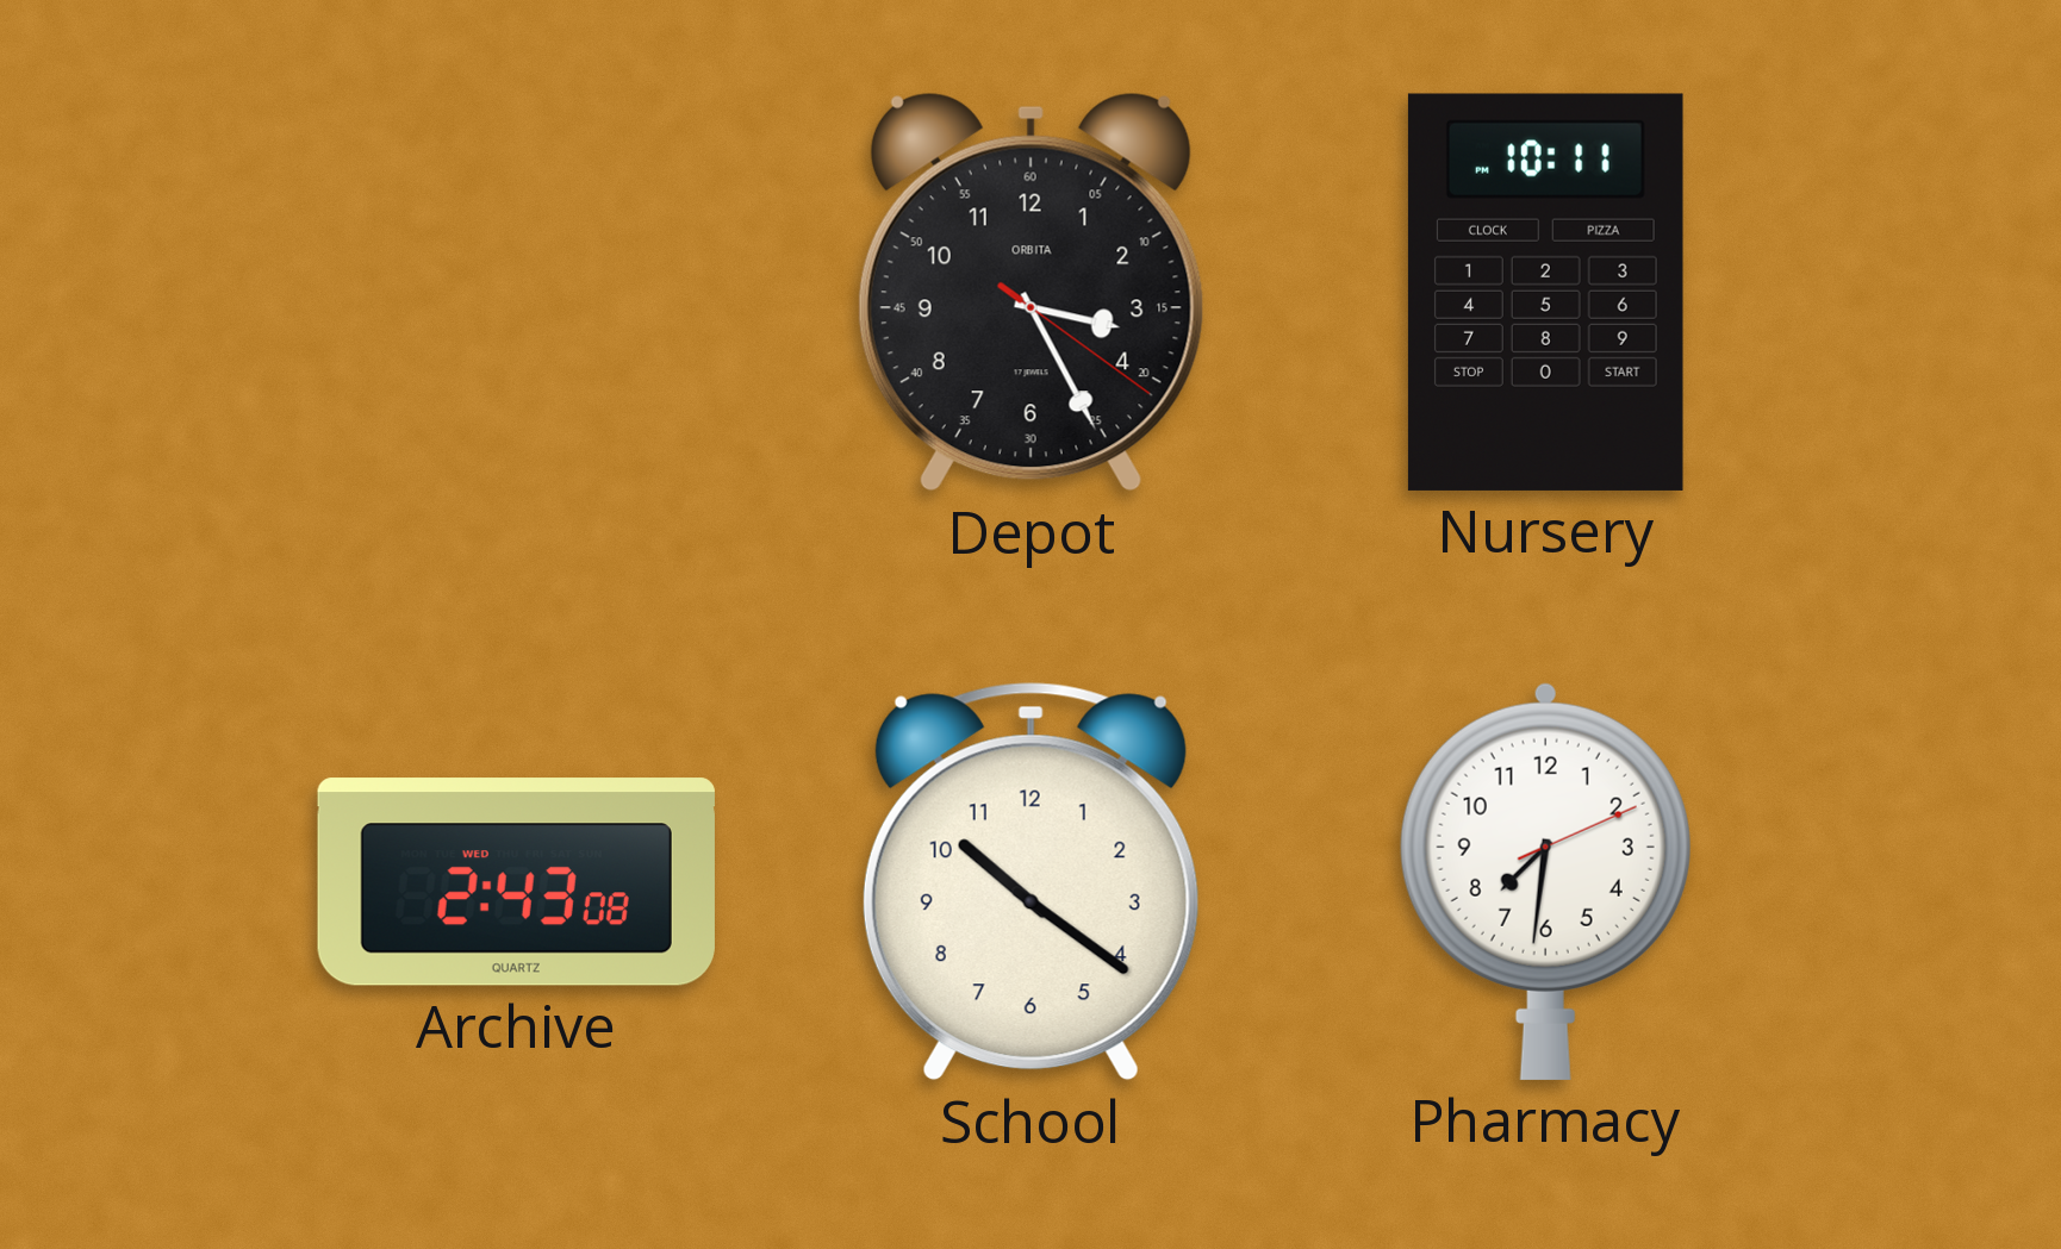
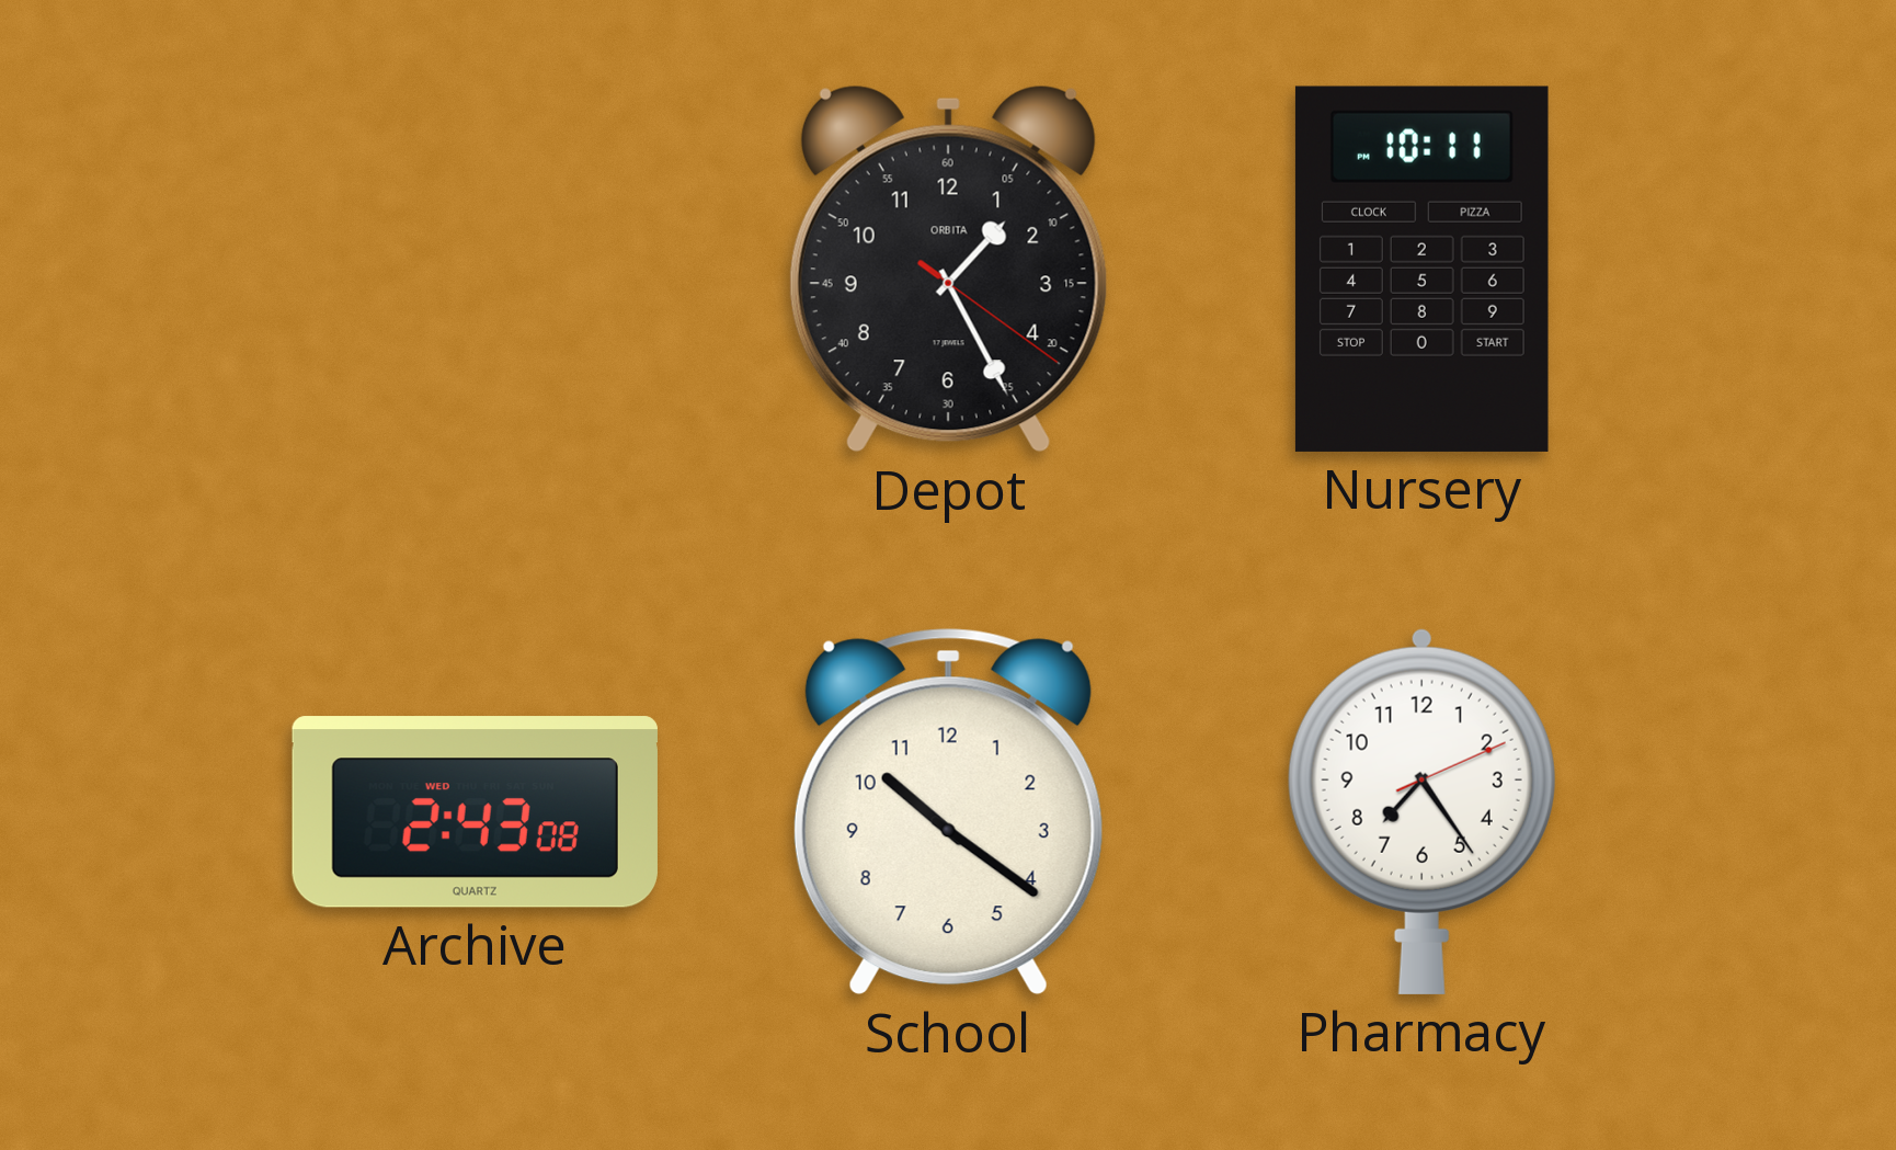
Depot: 3:25 -> 1:25
Pharmacy: 7:31 -> 7:24
